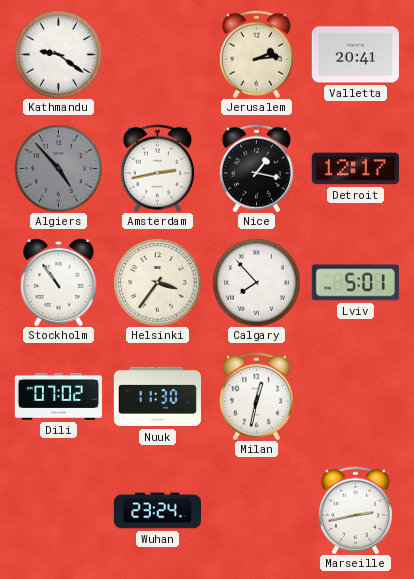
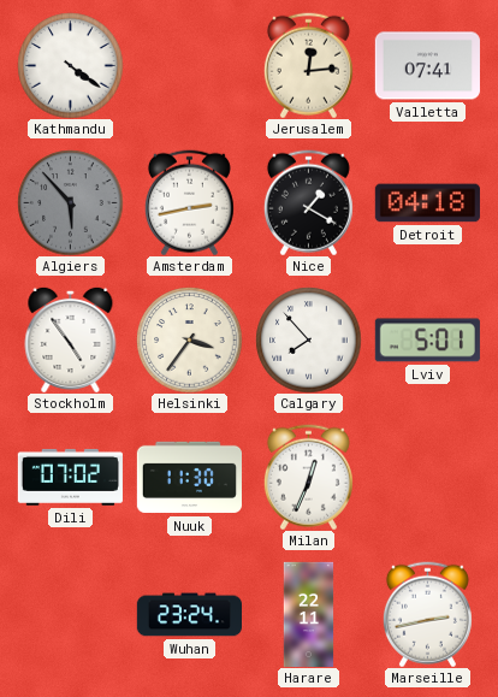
Kathmandu: 9:21 -> 4:21
Jerusalem: 2:14 -> 12:14
Valletta: 20:41 -> 07:41
Algiers: 4:53 -> 5:53
Nice: 1:17 -> 1:20
Detroit: 12:17 -> 04:18
Stockholm: 10:54 -> 4:54
Milan: 12:32 -> 12:34
Harare: none -> 22:11
